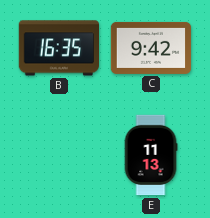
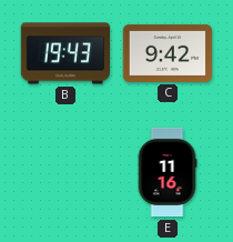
B: 16:35 -> 19:43
E: 11:13 -> 11:16
